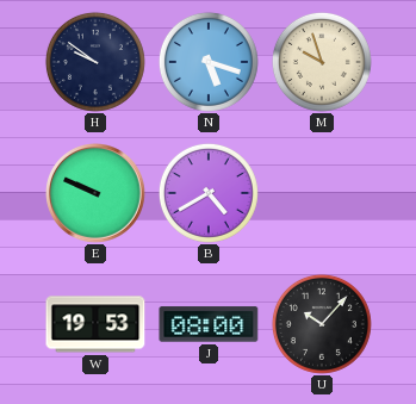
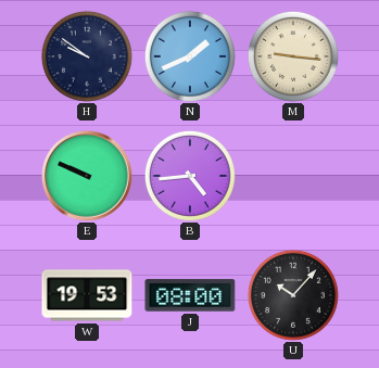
N: 5:18 -> 1:41
M: 9:57 -> 9:16
B: 4:40 -> 4:44
